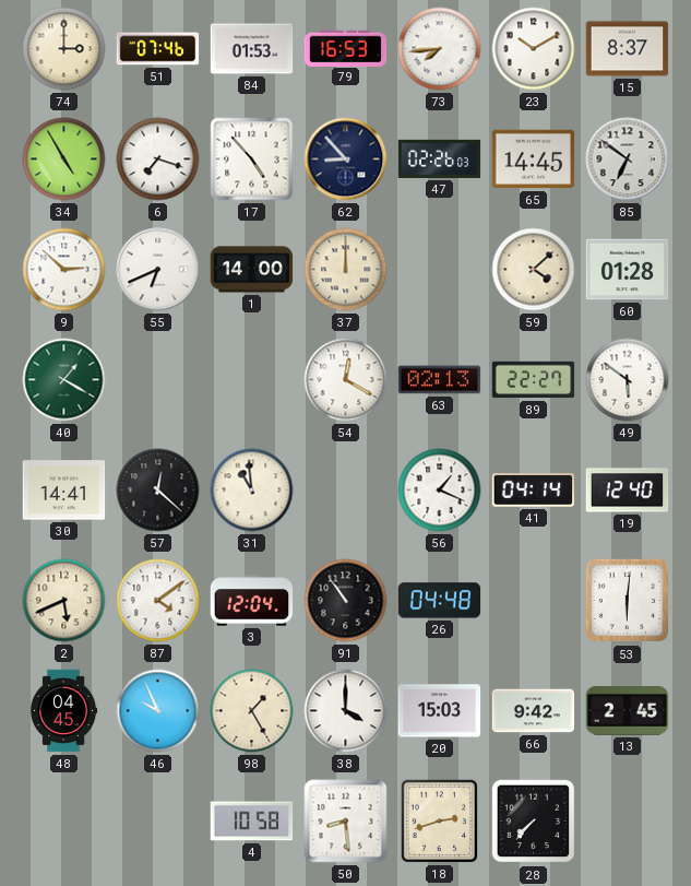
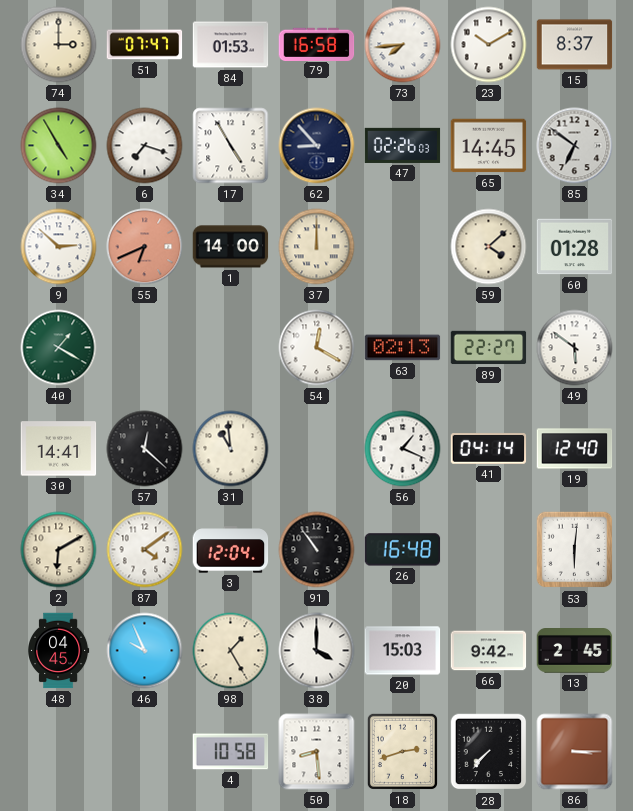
51: 07:46 -> 07:47
79: 16:53 -> 16:58
17: 4:53 -> 4:55
55 dial: white -> salmon
2: 5:41 -> 6:10
26: 04:48 -> 16:48
86: none -> 3:15
